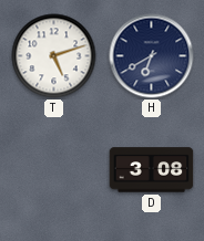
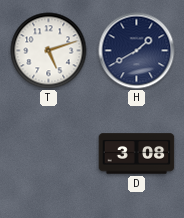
H: 6:40 -> 1:40
